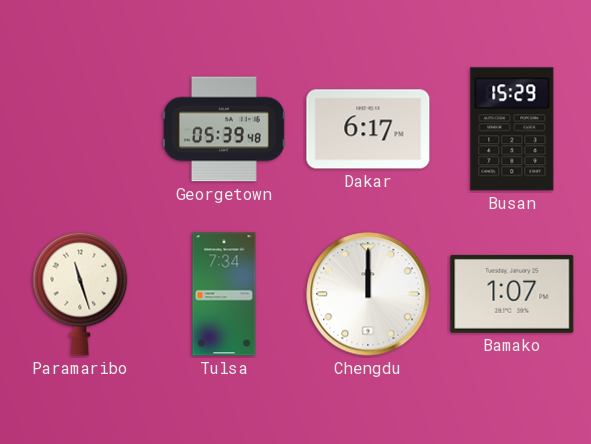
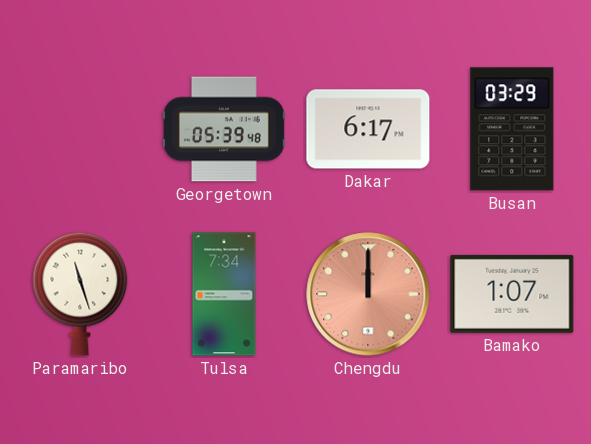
Busan: 15:29 -> 03:29
Chengdu dial: white -> salmon
